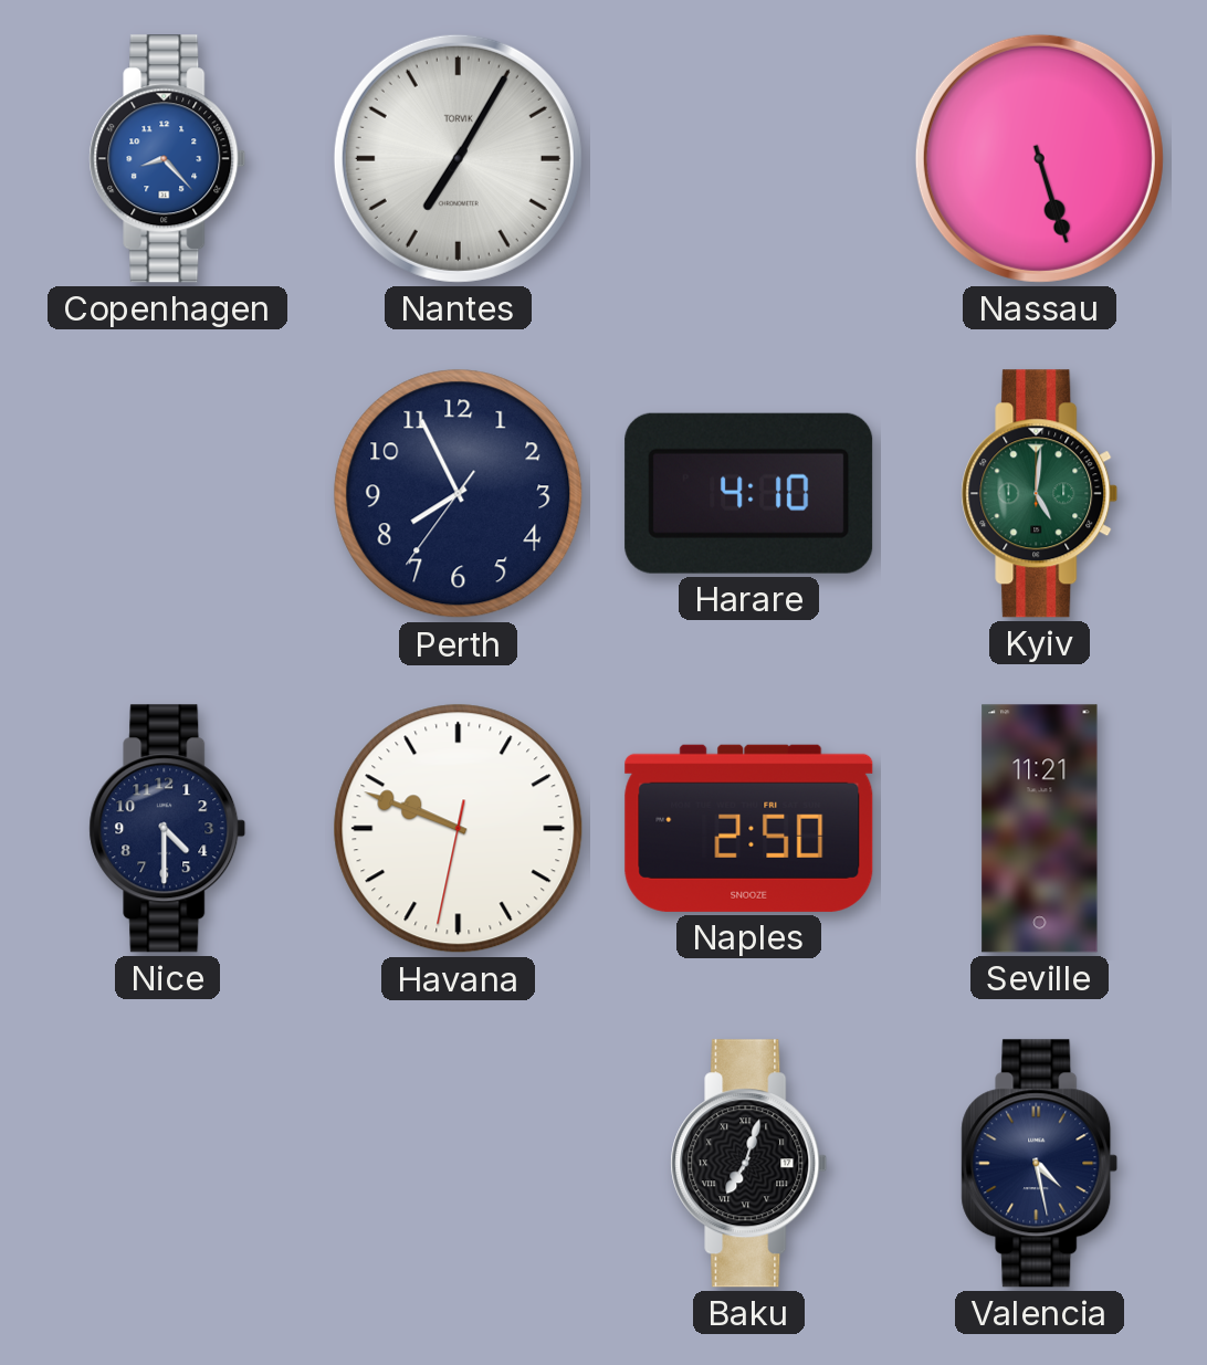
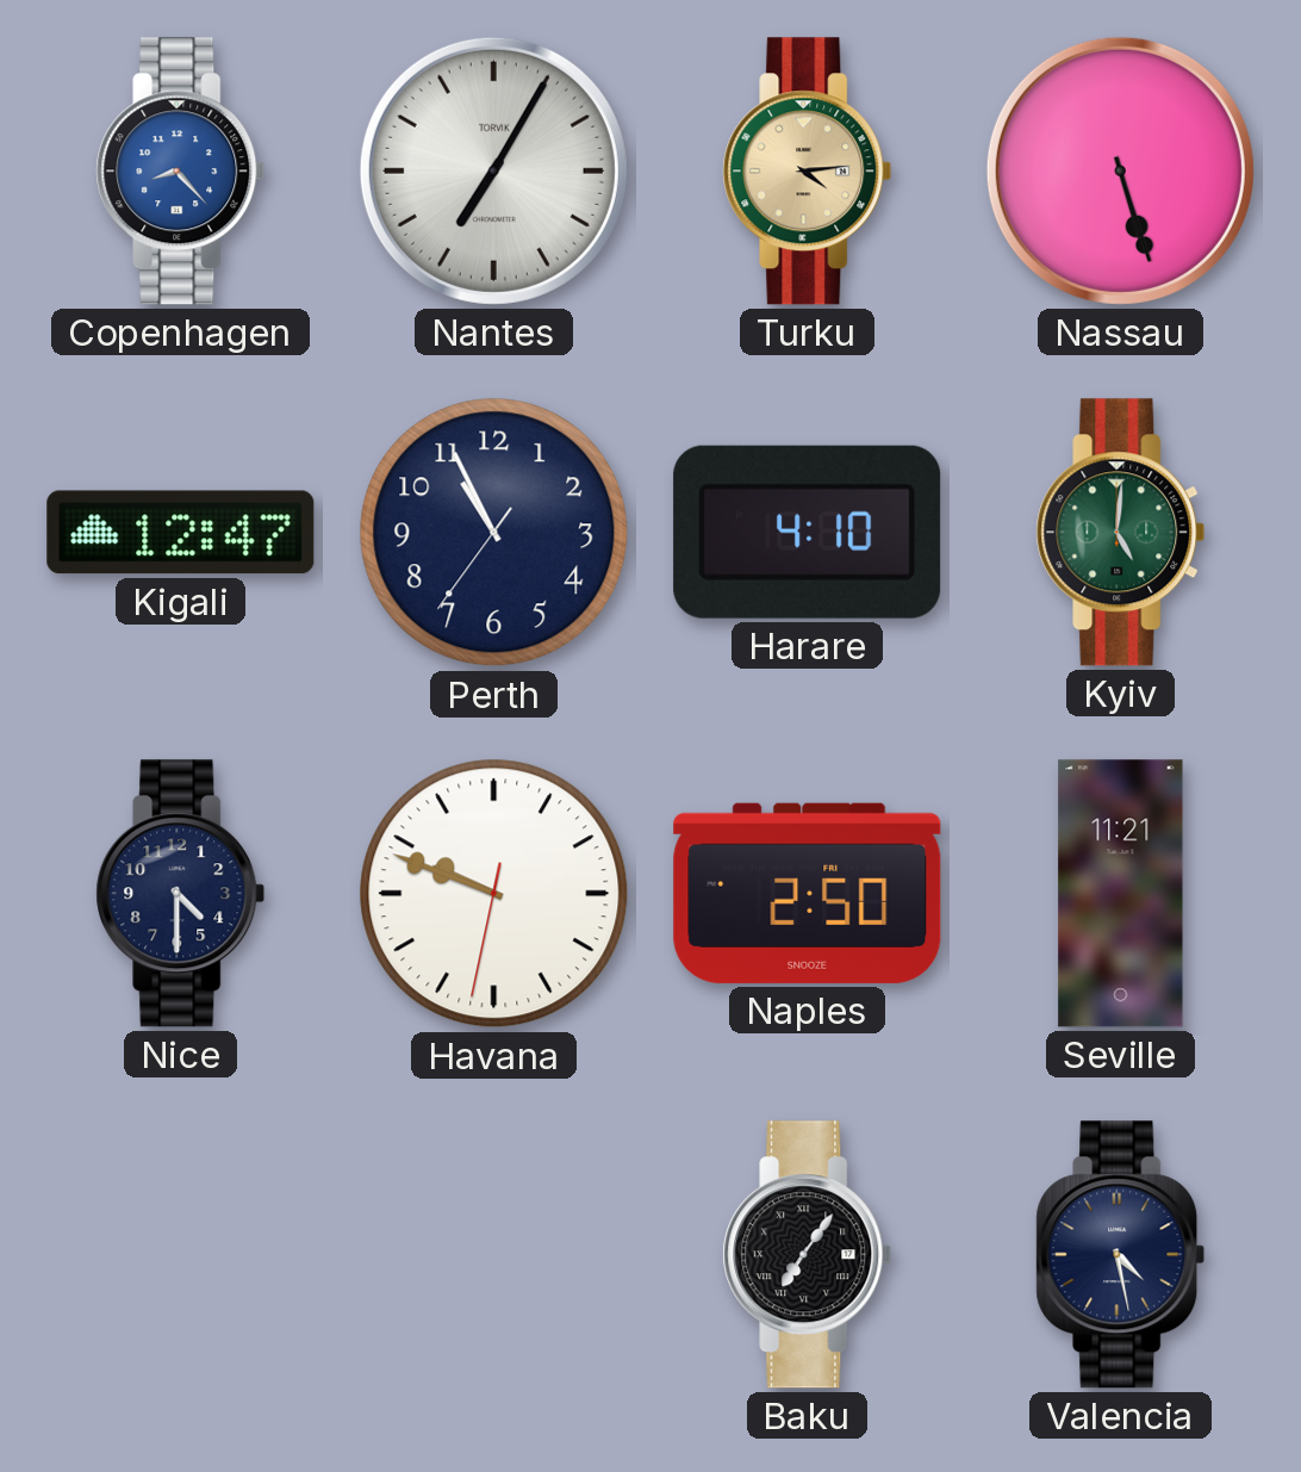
Turku: none -> 4:14
Kigali: none -> 12:47
Perth: 7:55 -> 10:55
Baku: 7:03 -> 7:06
